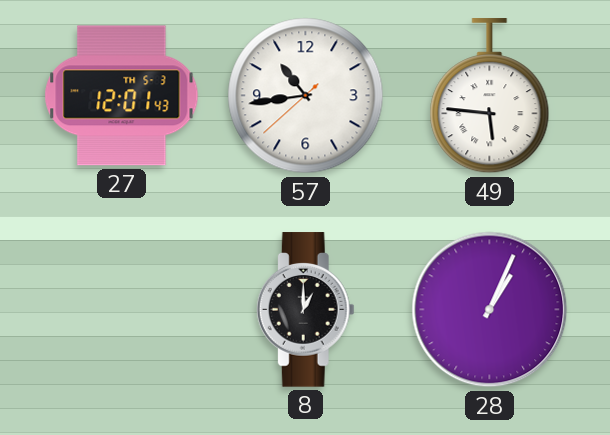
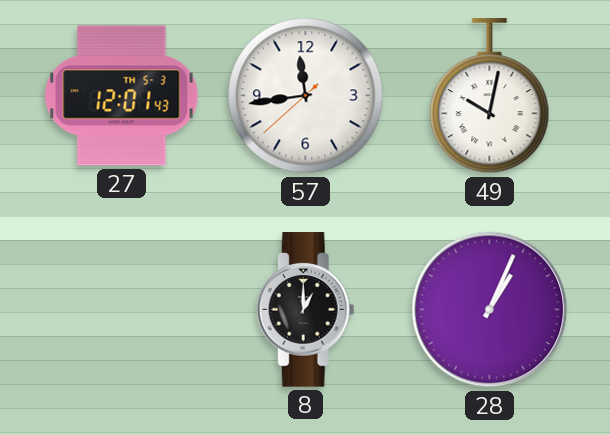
57: 10:43 -> 11:43
49: 5:46 -> 10:02
